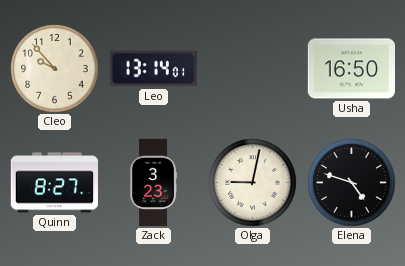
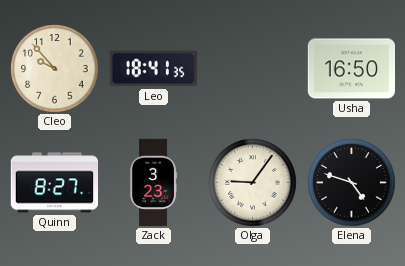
Leo: 13:14 -> 18:41
Olga: 9:02 -> 9:06
